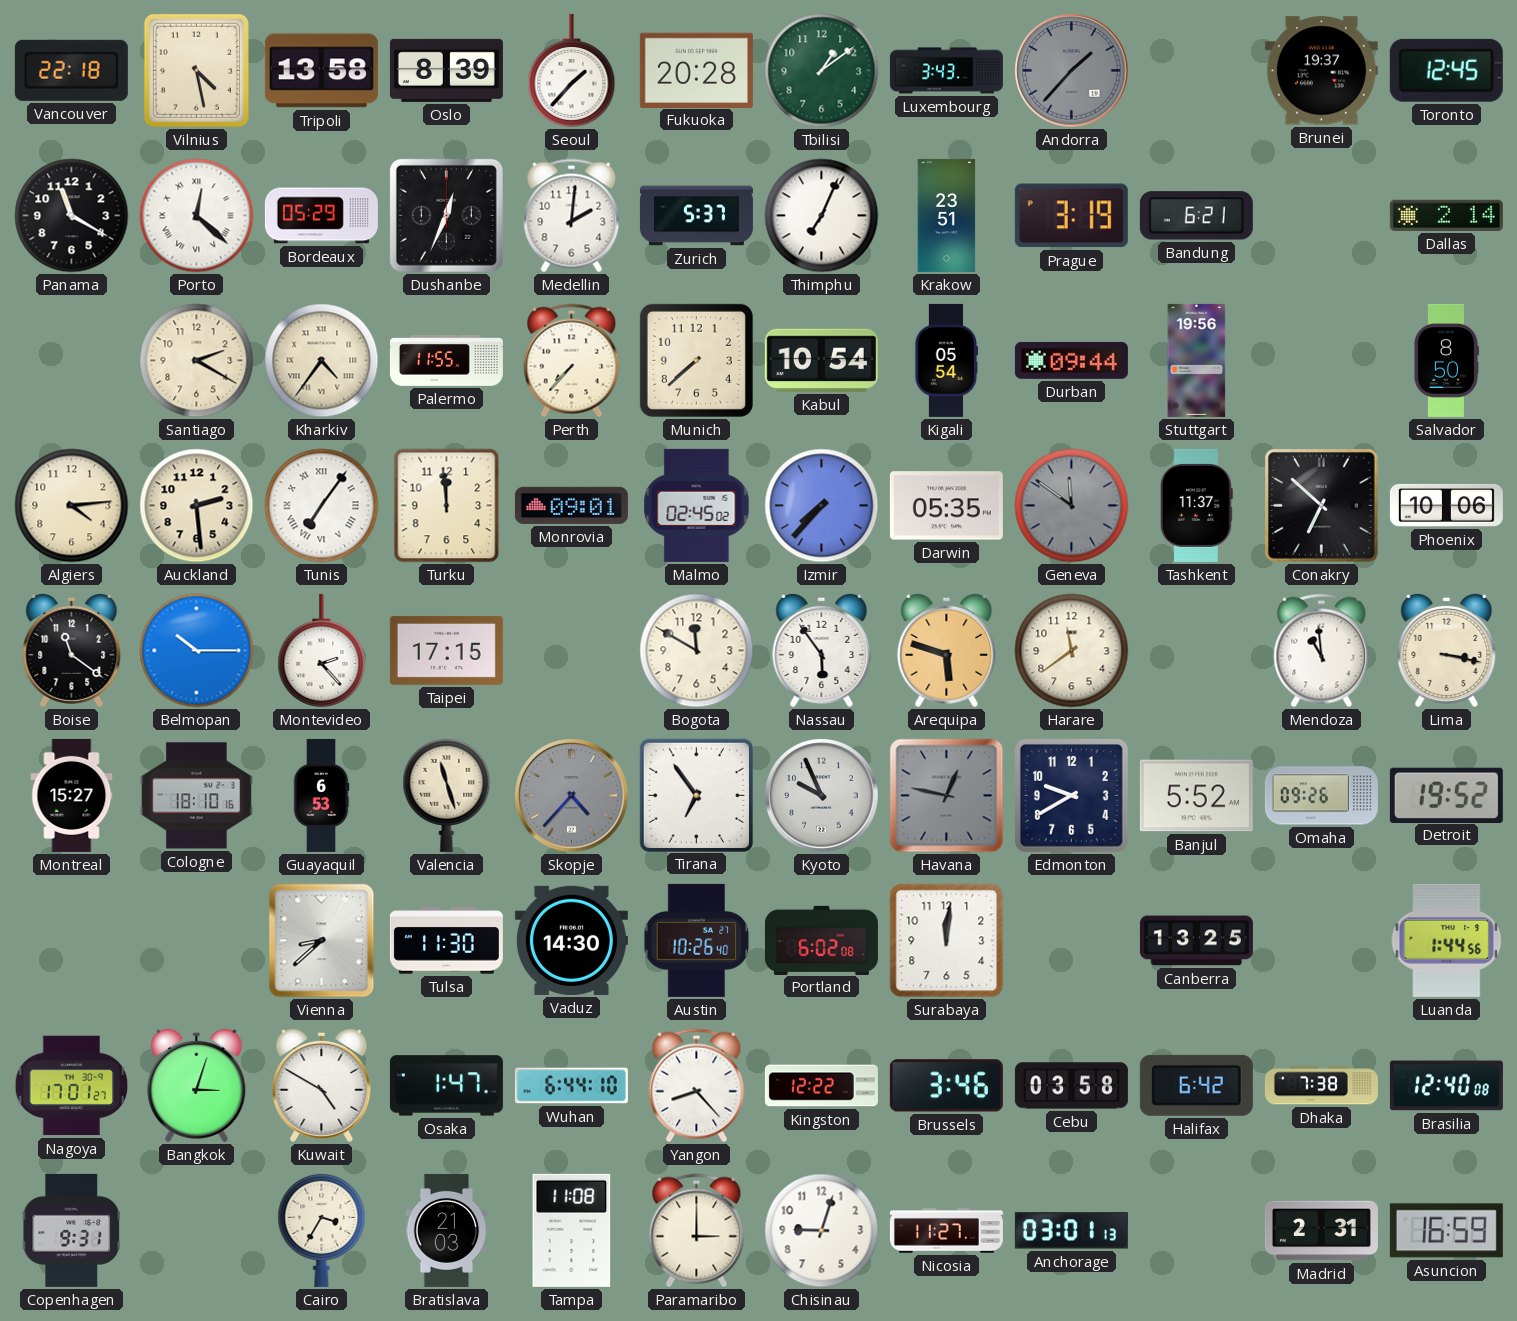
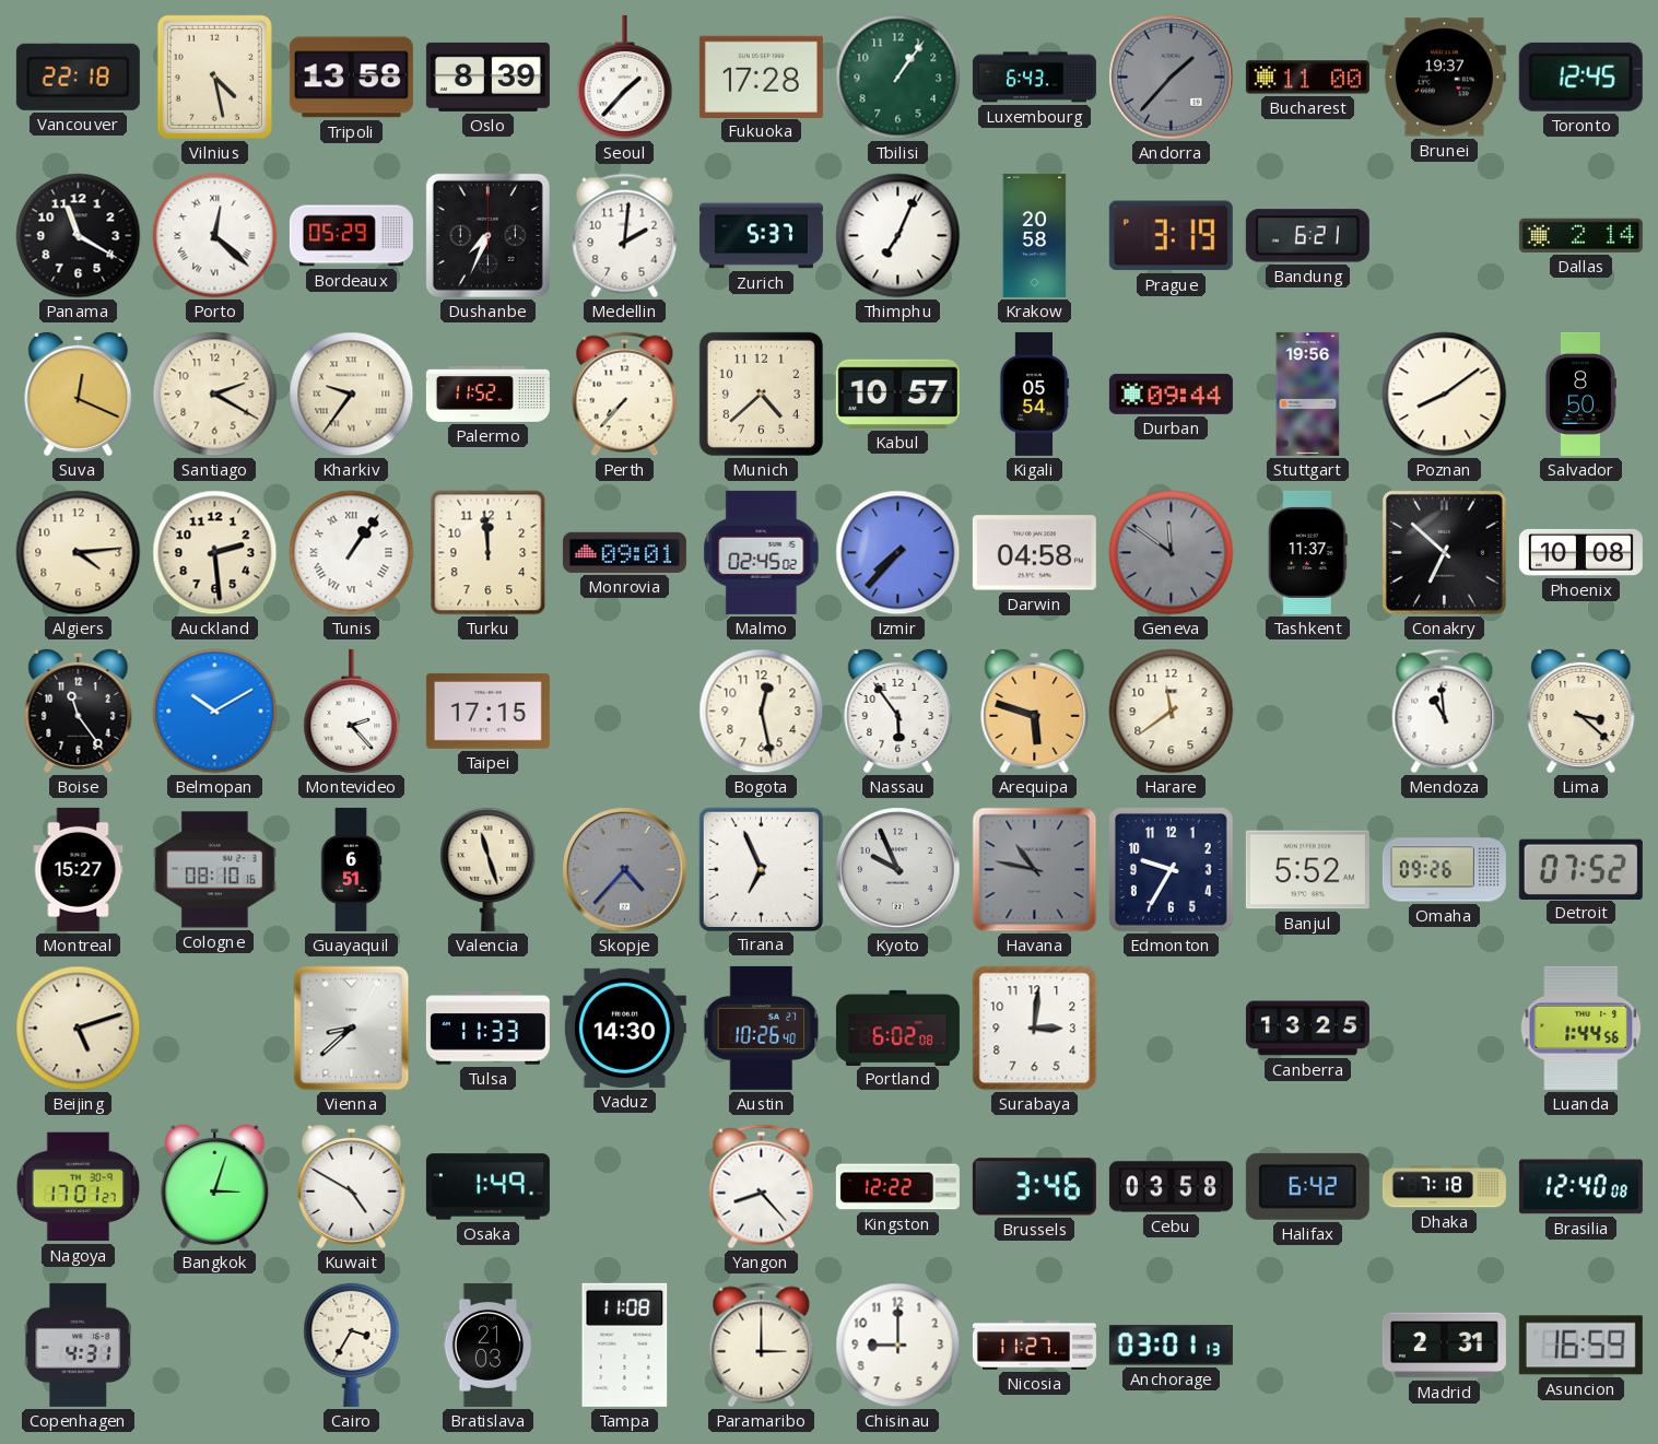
Fukuoka: 20:28 -> 17:28
Tbilisi: 1:09 -> 1:06
Luxembourg: 3:43 -> 6:43
Bucharest: none -> 11:00
Dushanbe: 12:34 -> 7:34
Krakow: 23:51 -> 20:58
Suva: none -> 12:19
Kharkiv: 4:36 -> 9:36
Palermo: 11:55 -> 11:52
Munich: 7:38 -> 4:38
Kabul: 10:54 -> 10:57
Poznan: none -> 8:09
Tunis: 7:06 -> 1:06
Darwin: 05:35 -> 04:58
Phoenix: 10:06 -> 10:08
Boise: 11:21 -> 11:24
Belmopan: 10:15 -> 10:10
Bogota: 11:50 -> 12:28
Lima: 3:17 -> 3:22
Cologne: 18:10 -> 08:10
Guayaquil: 6:53 -> 6:51
Tirana: 6:54 -> 6:56
Havana: 12:47 -> 10:47
Edmonton: 9:40 -> 9:35
Detroit: 19:52 -> 07:52
Beijing: none -> 5:12
Tulsa: 11:30 -> 11:33
Surabaya: 12:01 -> 3:01
Osaka: 1:47 -> 1:49
Wuhan: 6:44 -> none
Dhaka: 7:38 -> 7:18
Copenhagen: 9:31 -> 4:31
Chisinau: 9:03 -> 9:00
